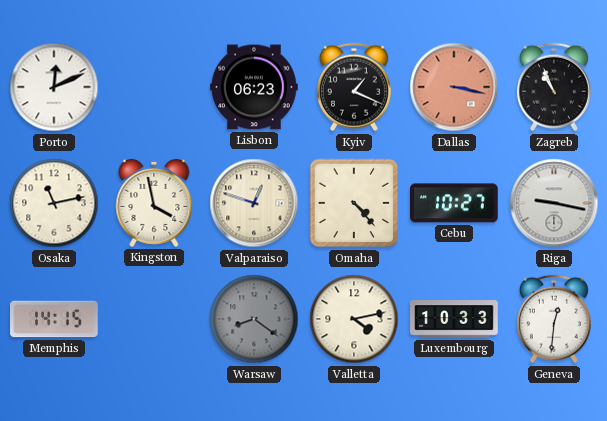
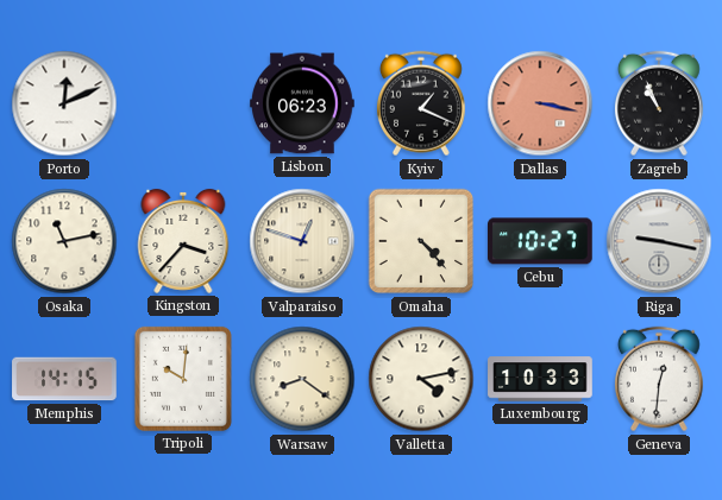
Kingston: 3:58 -> 3:37
Tripoli: none -> 10:01
Warsaw dial: grey -> cream
